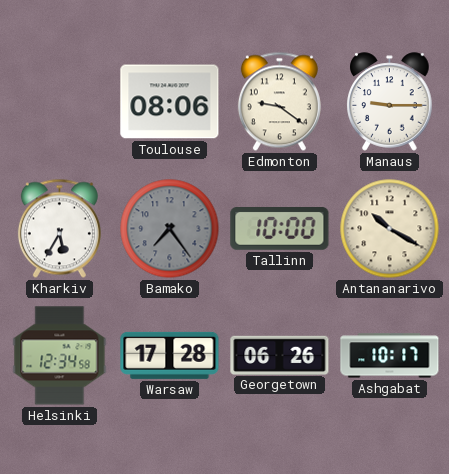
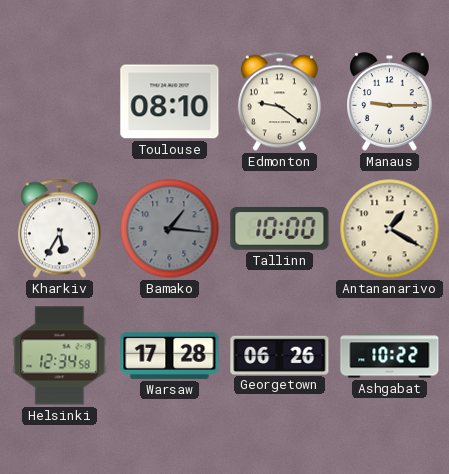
Toulouse: 08:06 -> 08:10
Bamako: 7:24 -> 1:16
Antananarivo: 10:20 -> 1:20
Ashgabat: 10:17 -> 10:22
